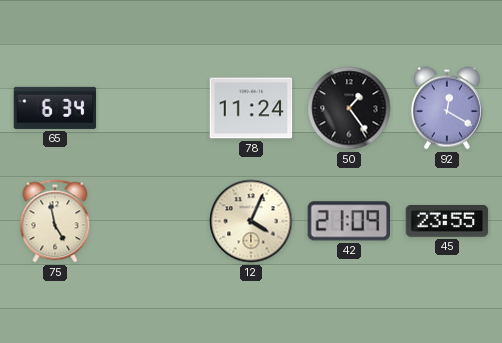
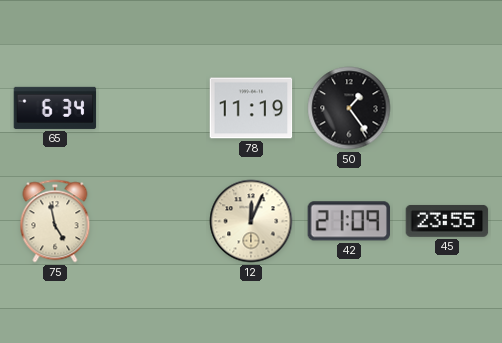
78: 11:24 -> 11:19
92: 12:20 -> none
12: 4:04 -> 12:04
